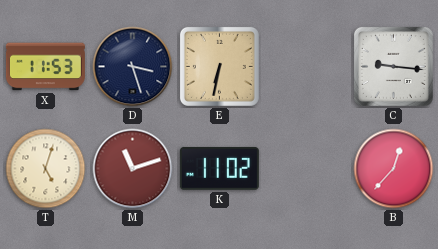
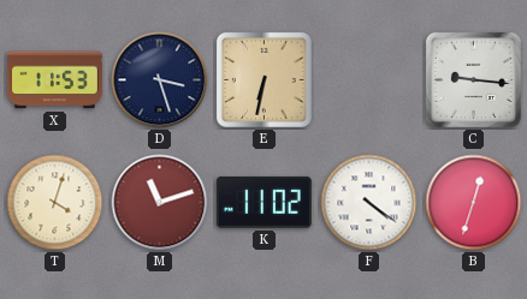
T: 5:03 -> 4:03
F: none -> 4:21
B: 12:37 -> 12:33
